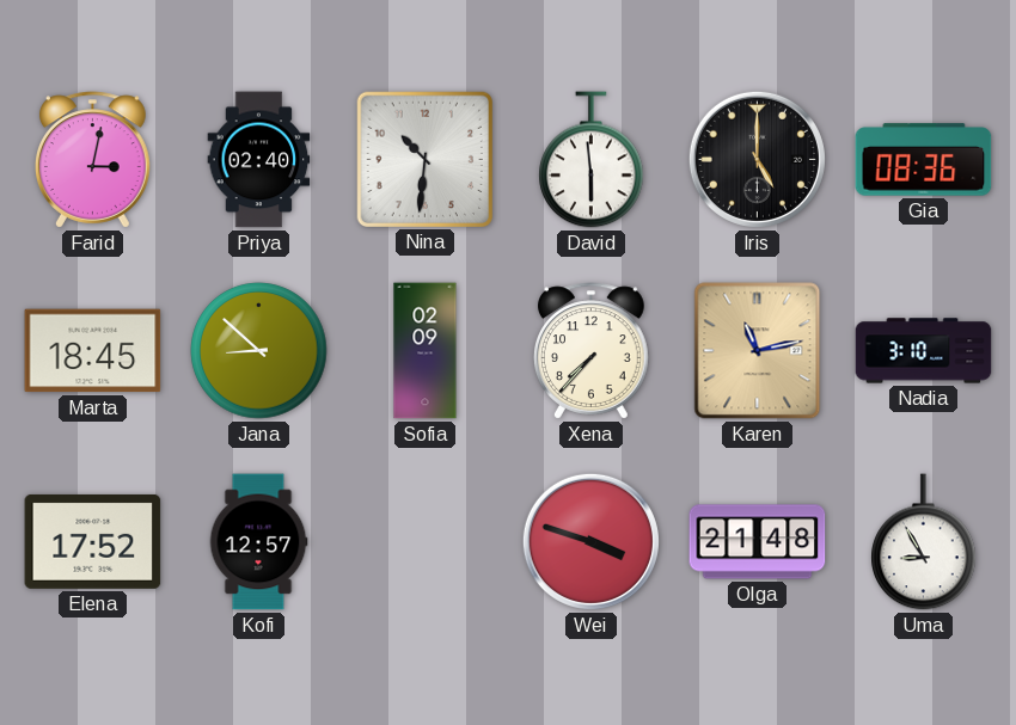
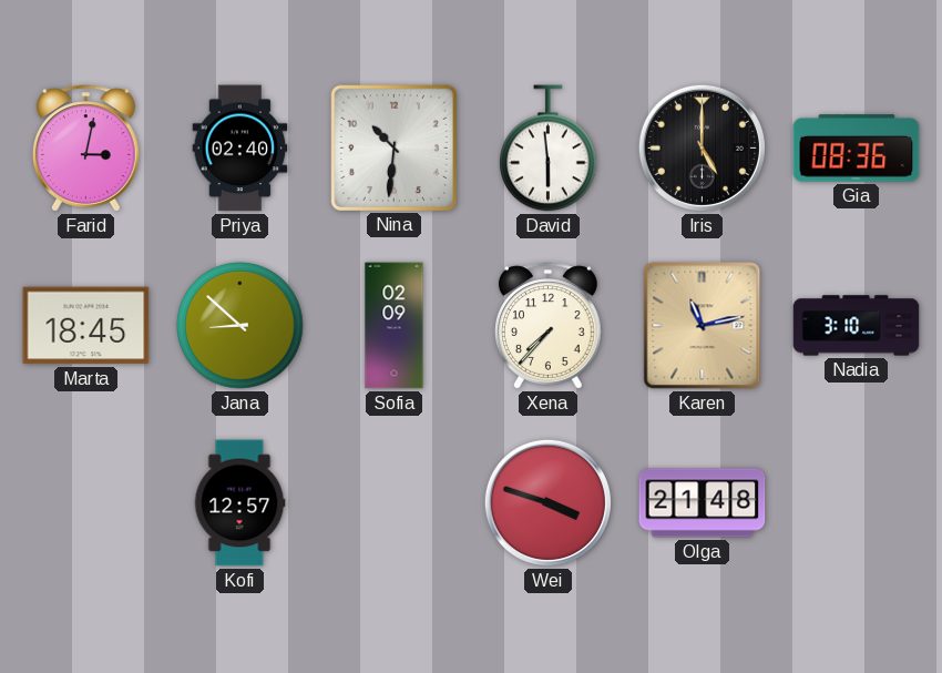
Elena: 17:52 -> none
Uma: 8:55 -> none
